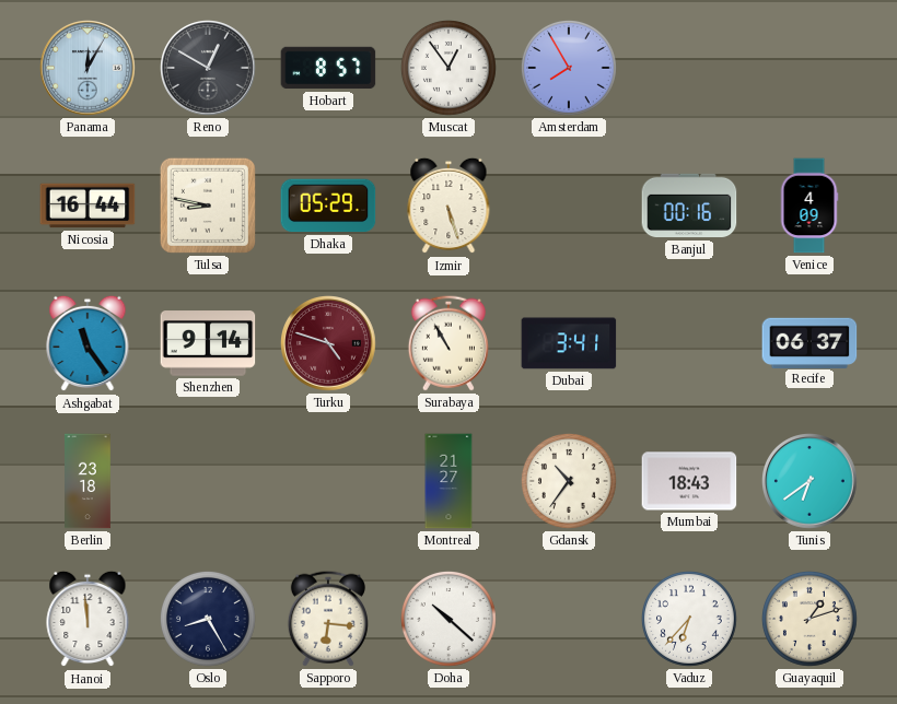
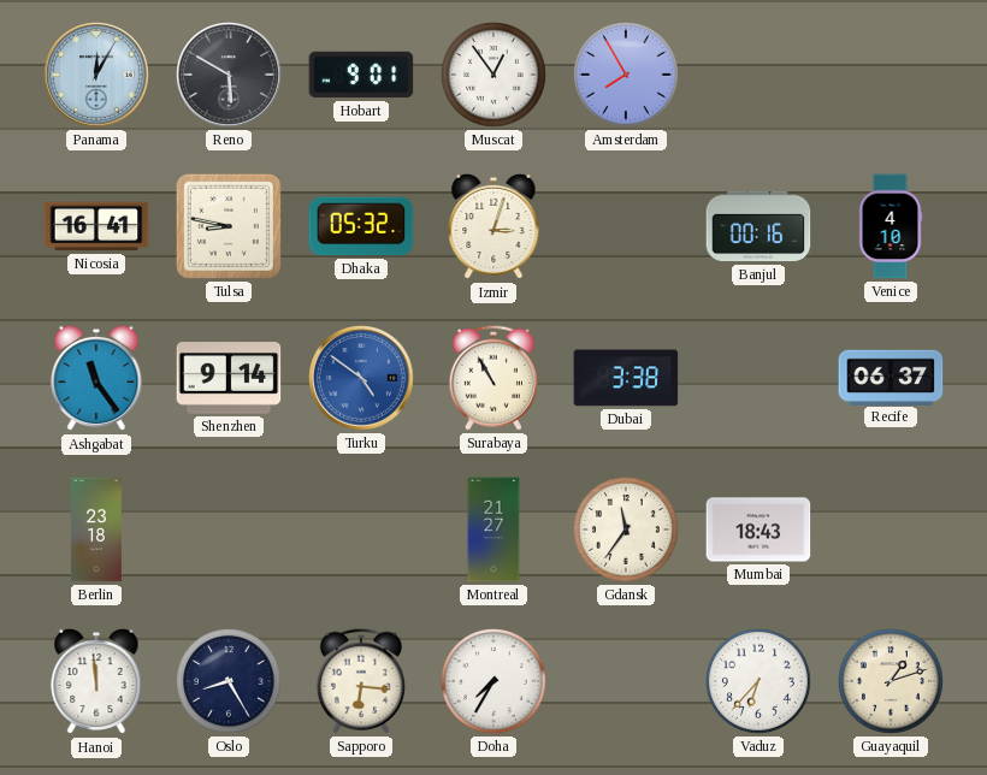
Reno: 12:50 -> 5:50
Hobart: 8:57 -> 9:01
Nicosia: 16:44 -> 16:41
Dhaka: 05:29 -> 05:32
Izmir: 5:27 -> 3:03
Venice: 4:09 -> 4:10
Turku: 4:48 -> 4:51
Turku dial: burgundy -> blue
Dubai: 3:41 -> 3:38
Gdansk: 10:36 -> 11:36
Tunis: 6:39 -> none
Doha: 10:22 -> 7:35
